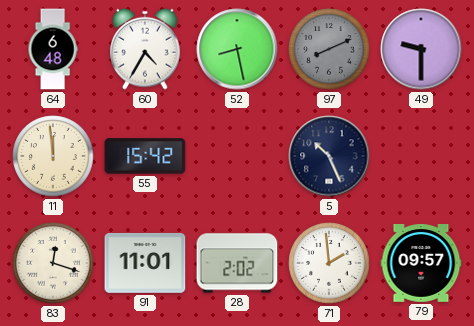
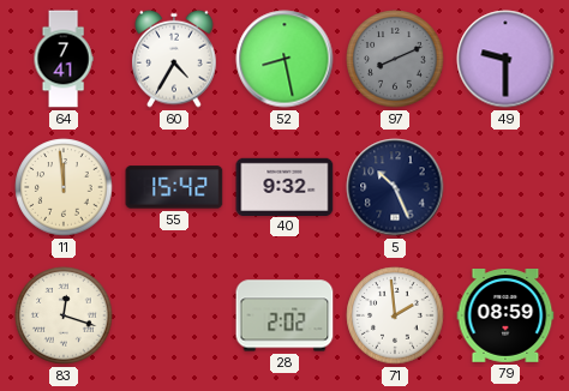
64: 6:48 -> 7:41
40: none -> 9:32
91: 11:01 -> none
79: 09:57 -> 08:59
